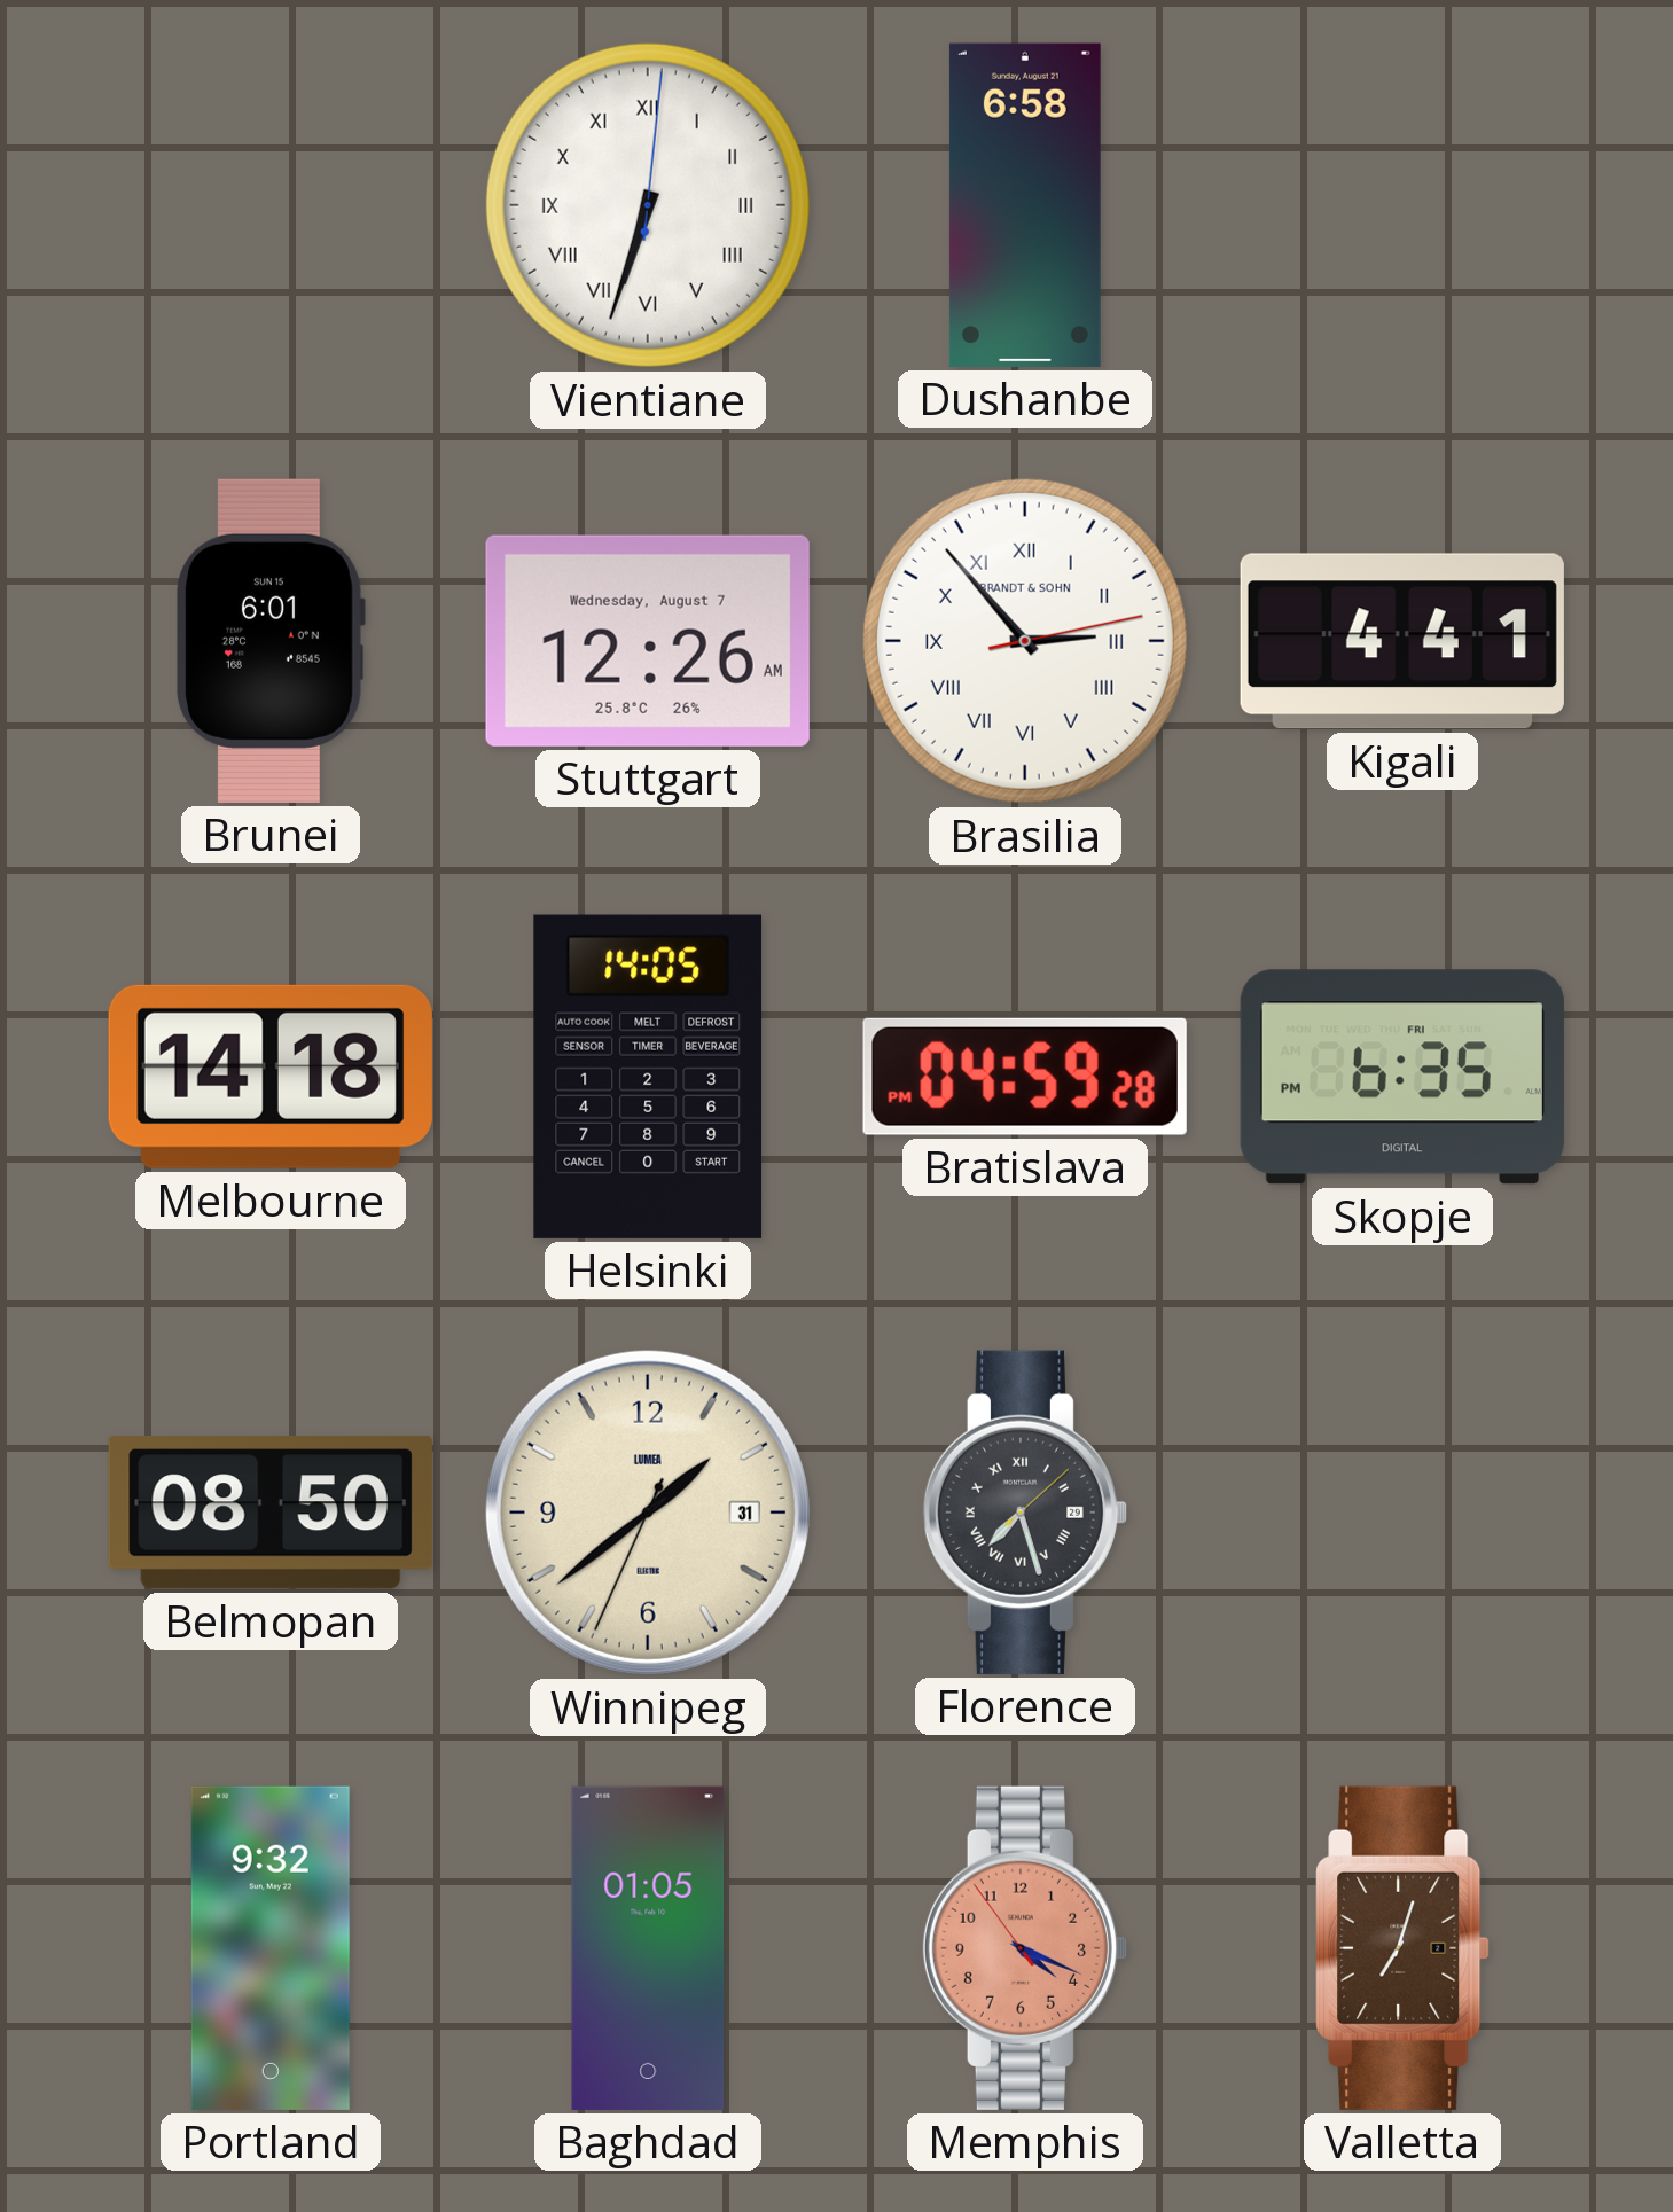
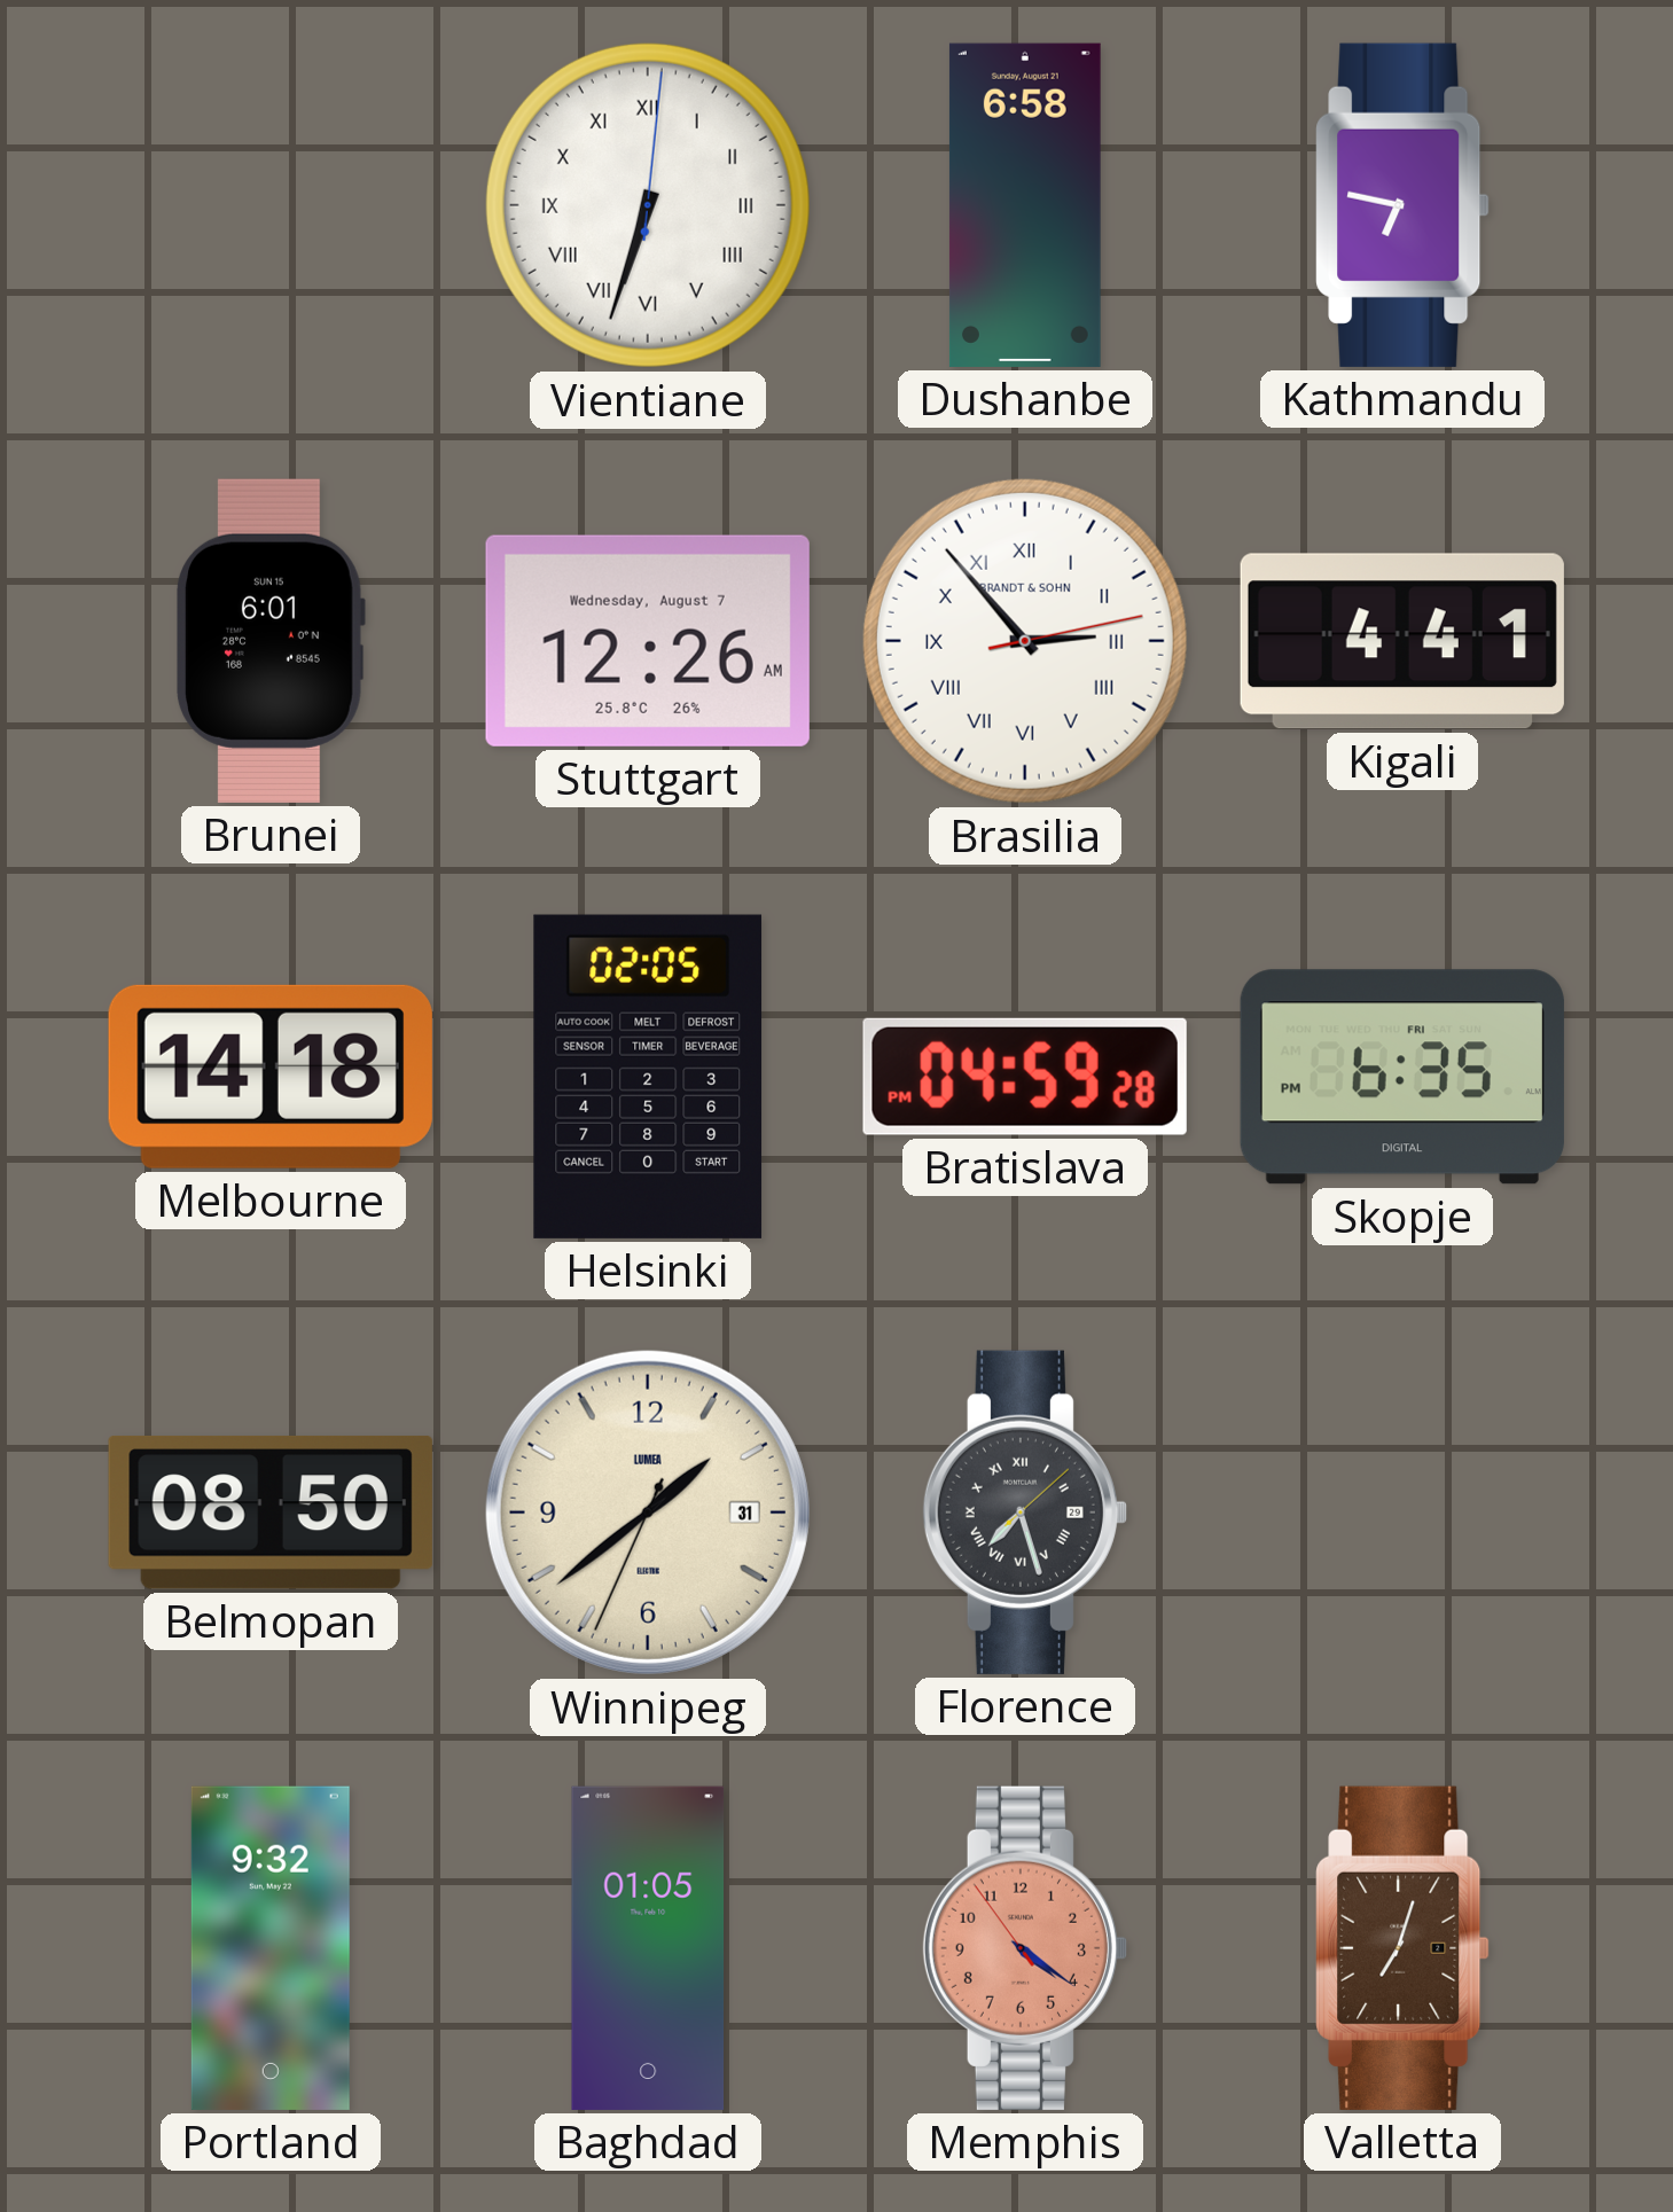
Kathmandu: none -> 6:47
Helsinki: 14:05 -> 02:05
Memphis: 4:18 -> 4:20
